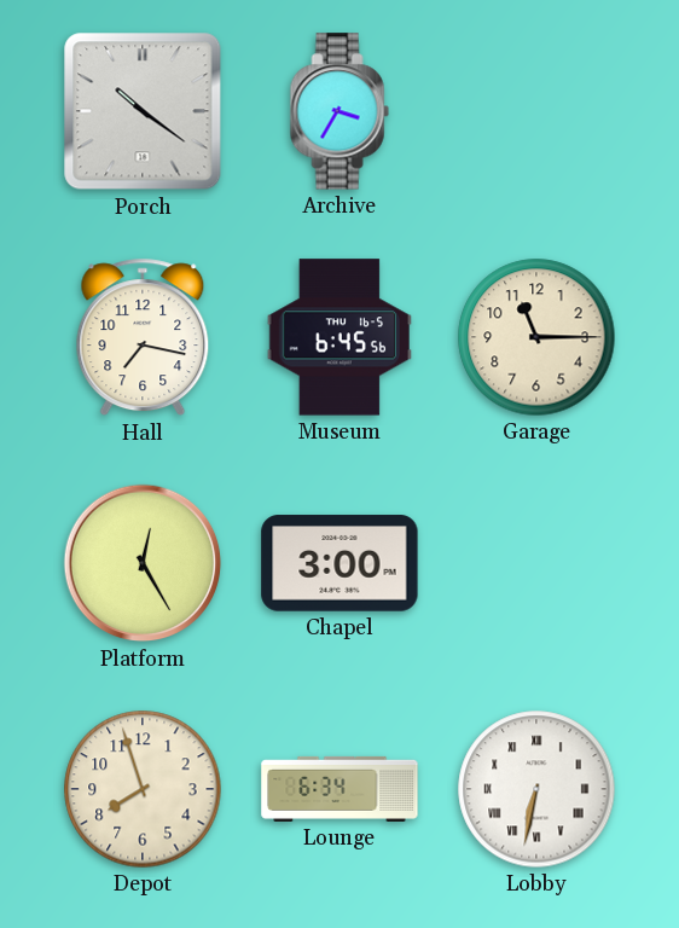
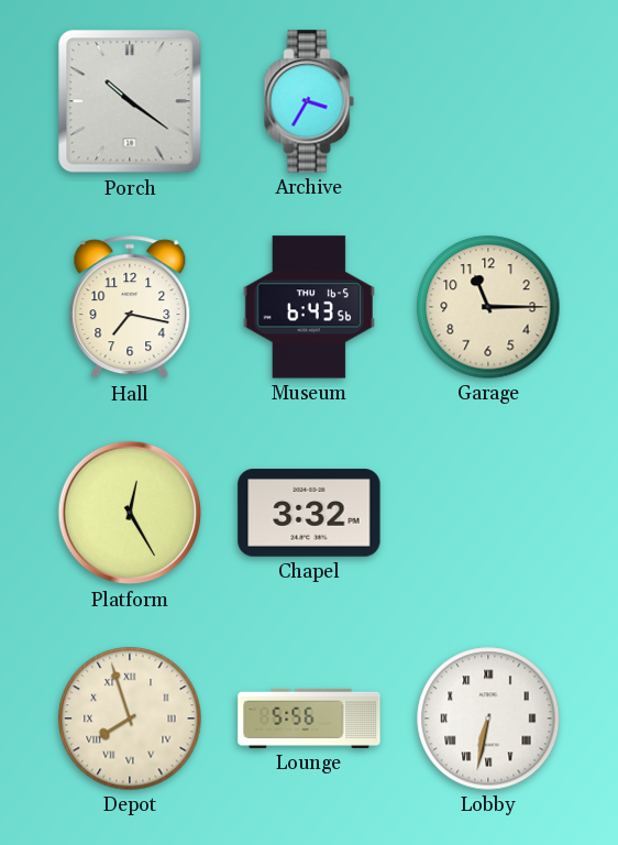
Museum: 6:45 -> 6:43
Chapel: 3:00 -> 3:32
Depot numerals: Arabic -> Roman
Lounge: 6:34 -> 5:56
